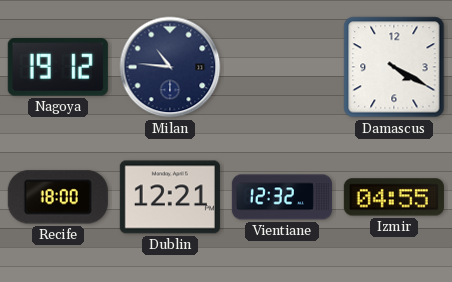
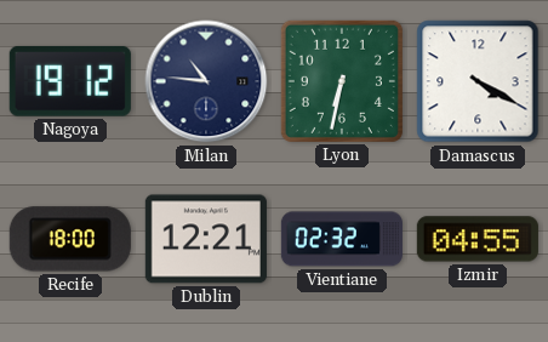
Lyon: none -> 6:32
Vientiane: 12:32 -> 02:32
